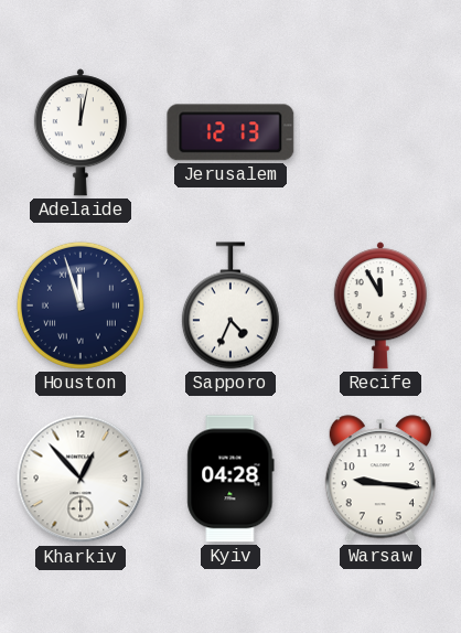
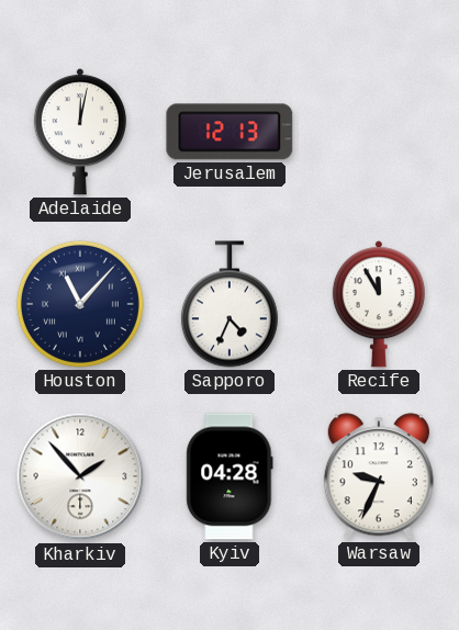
Houston: 11:57 -> 11:07
Kharkiv: 12:53 -> 1:53
Warsaw: 9:16 -> 9:34
